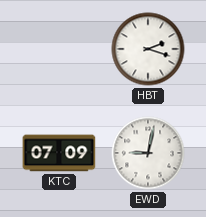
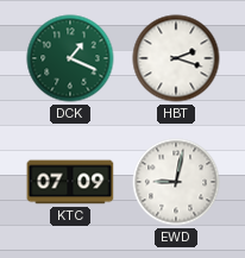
DCK: none -> 1:19
